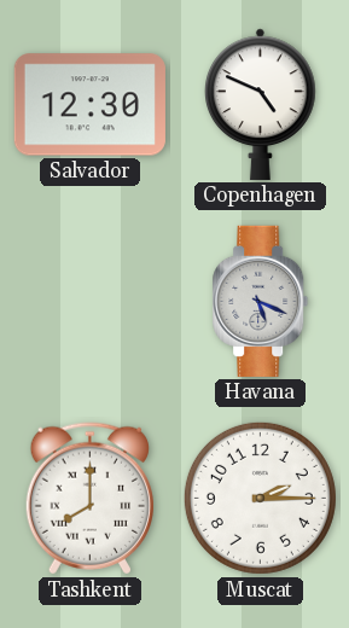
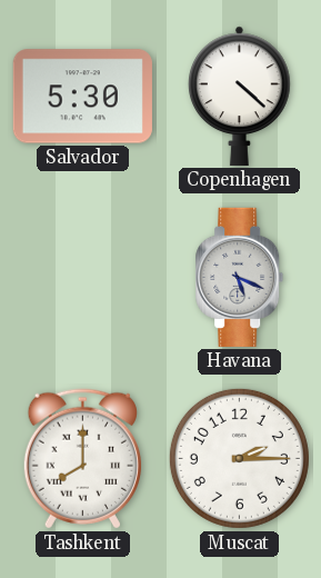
Salvador: 12:30 -> 5:30
Copenhagen: 4:49 -> 4:22
